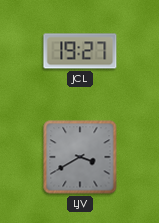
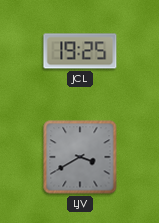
JCL: 19:27 -> 19:25
